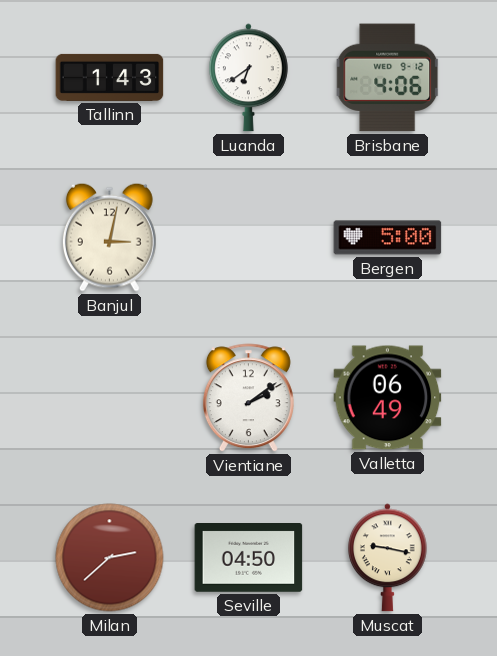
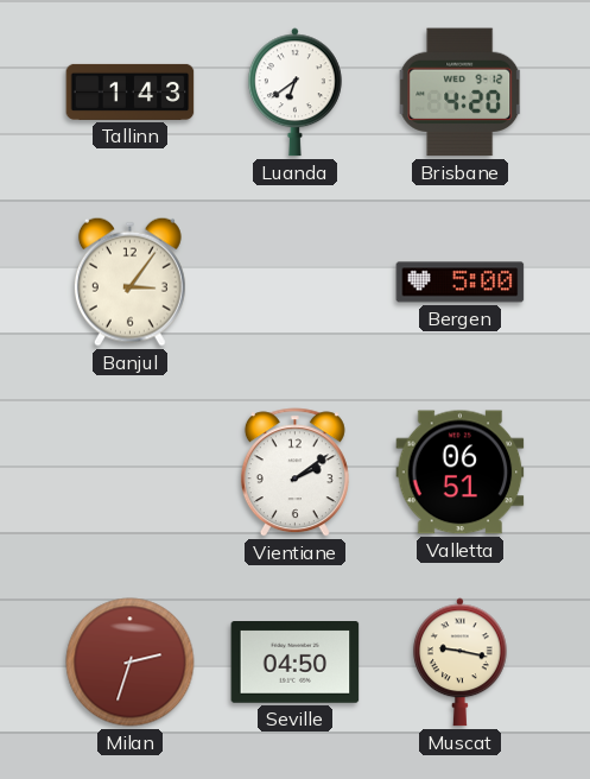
Brisbane: 4:06 -> 4:20
Banjul: 3:02 -> 3:06
Valletta: 06:49 -> 06:51
Milan: 2:38 -> 2:33
